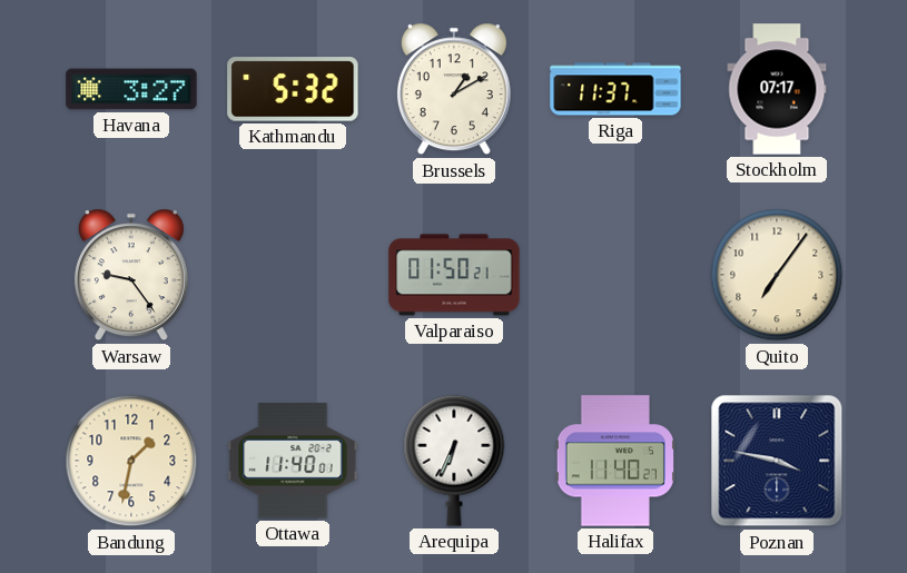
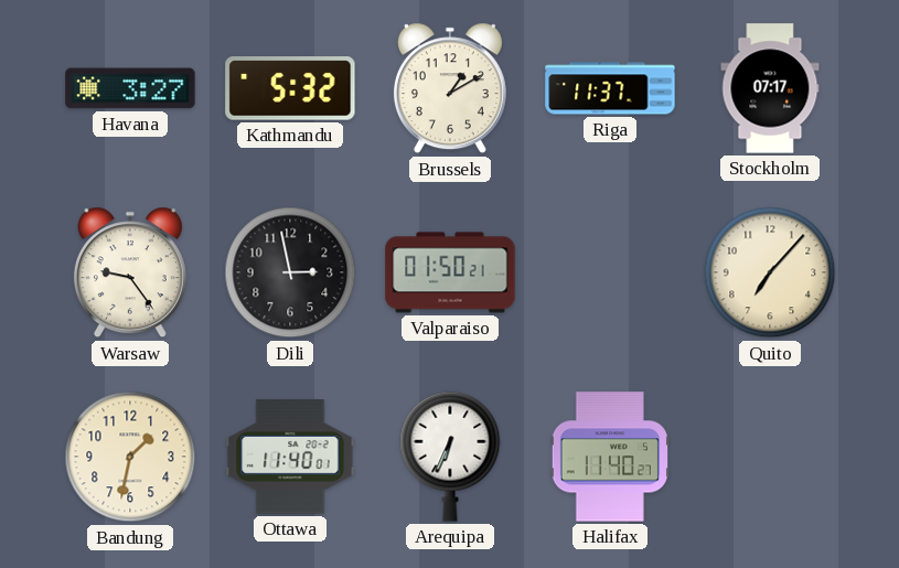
Dili: none -> 2:58
Quito: 7:06 -> 7:07
Poznan: 3:47 -> none
